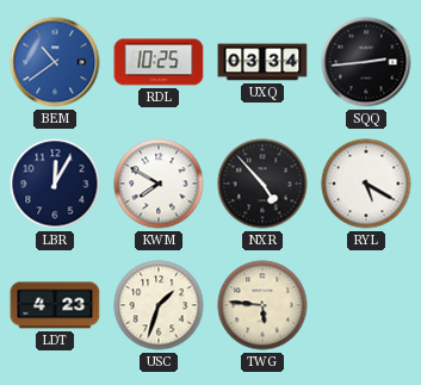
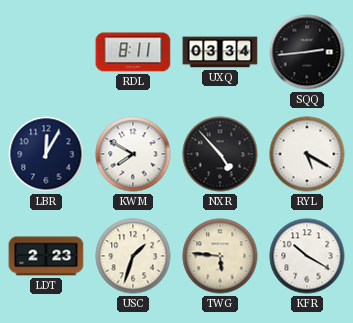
BEM: 10:39 -> none
RDL: 10:25 -> 8:11
LDT: 4:23 -> 2:23
KFR: none -> 10:20
